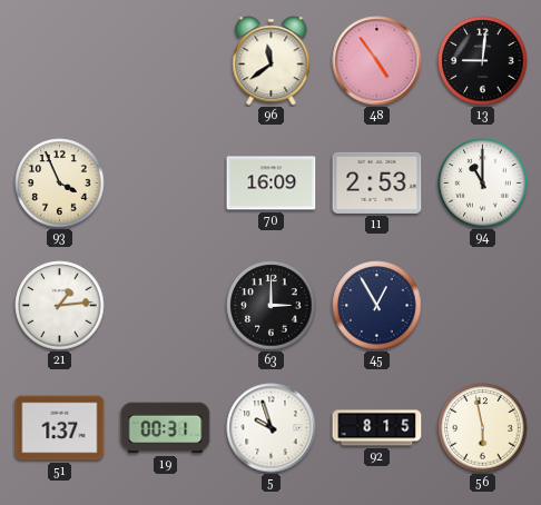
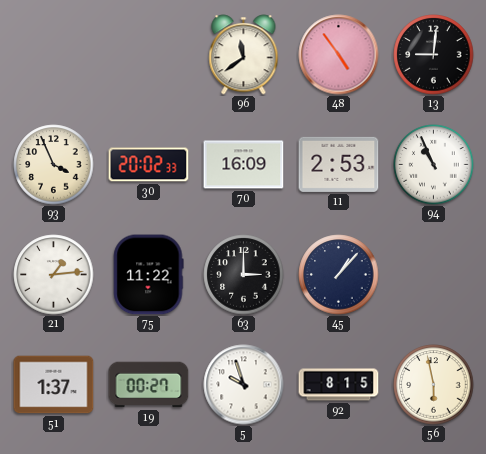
30: none -> 20:02
94: 11:00 -> 10:56
75: none -> 11:22
45: 12:55 -> 1:07
19: 00:31 -> 00:27
